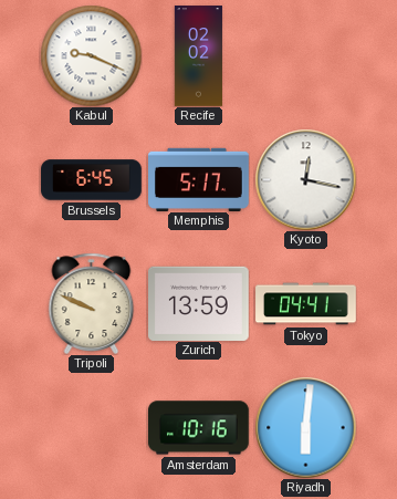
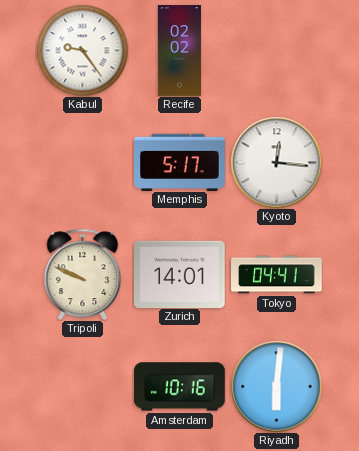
Kabul: 9:19 -> 9:24
Brussels: 6:45 -> none
Kyoto: 12:17 -> 12:16
Zurich: 13:59 -> 14:01
